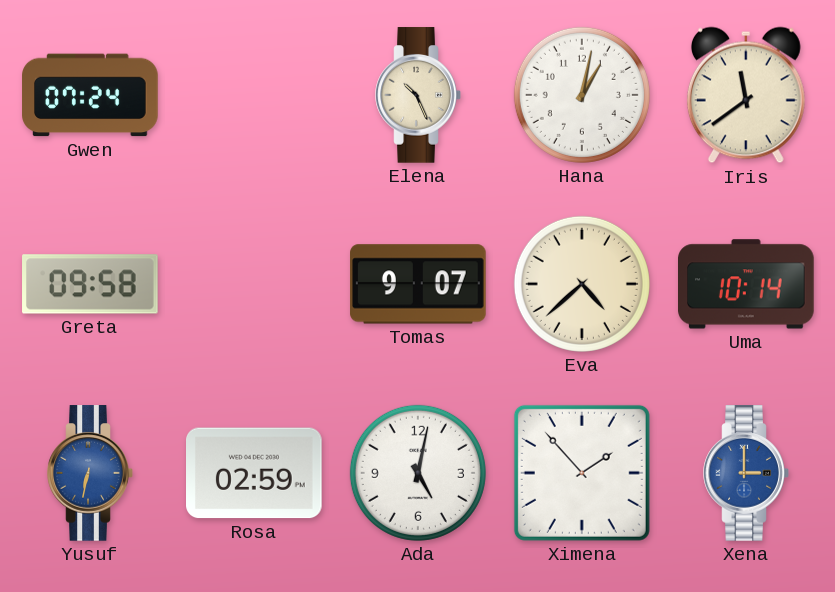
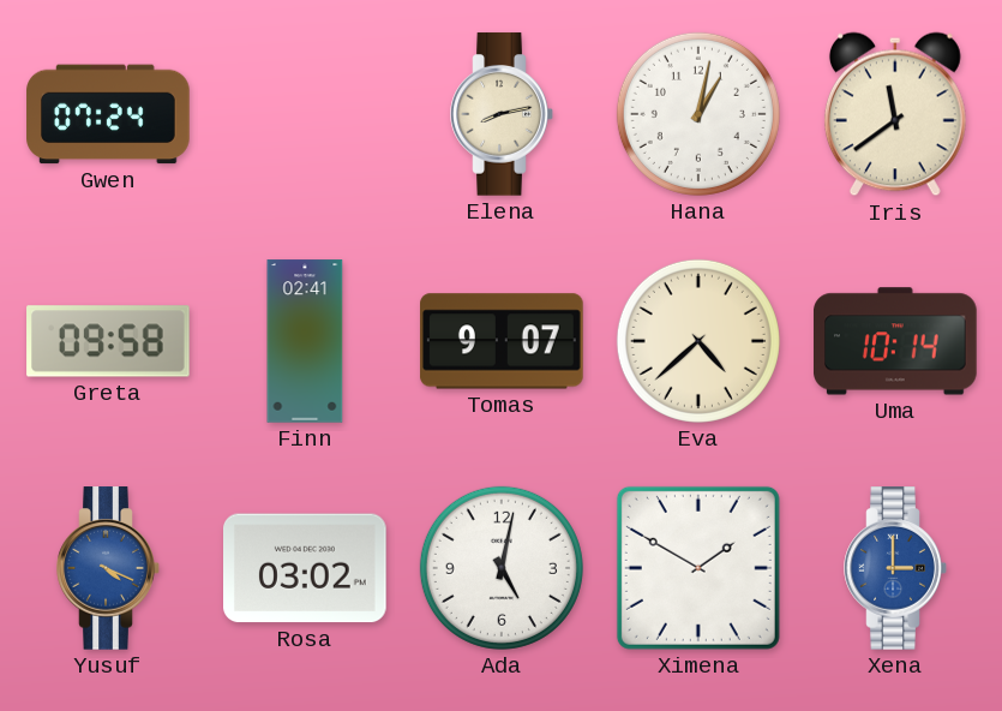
Elena: 10:26 -> 8:13
Finn: none -> 02:41
Yusuf: 6:32 -> 4:19
Rosa: 02:59 -> 03:02
Ximena: 1:53 -> 1:50
